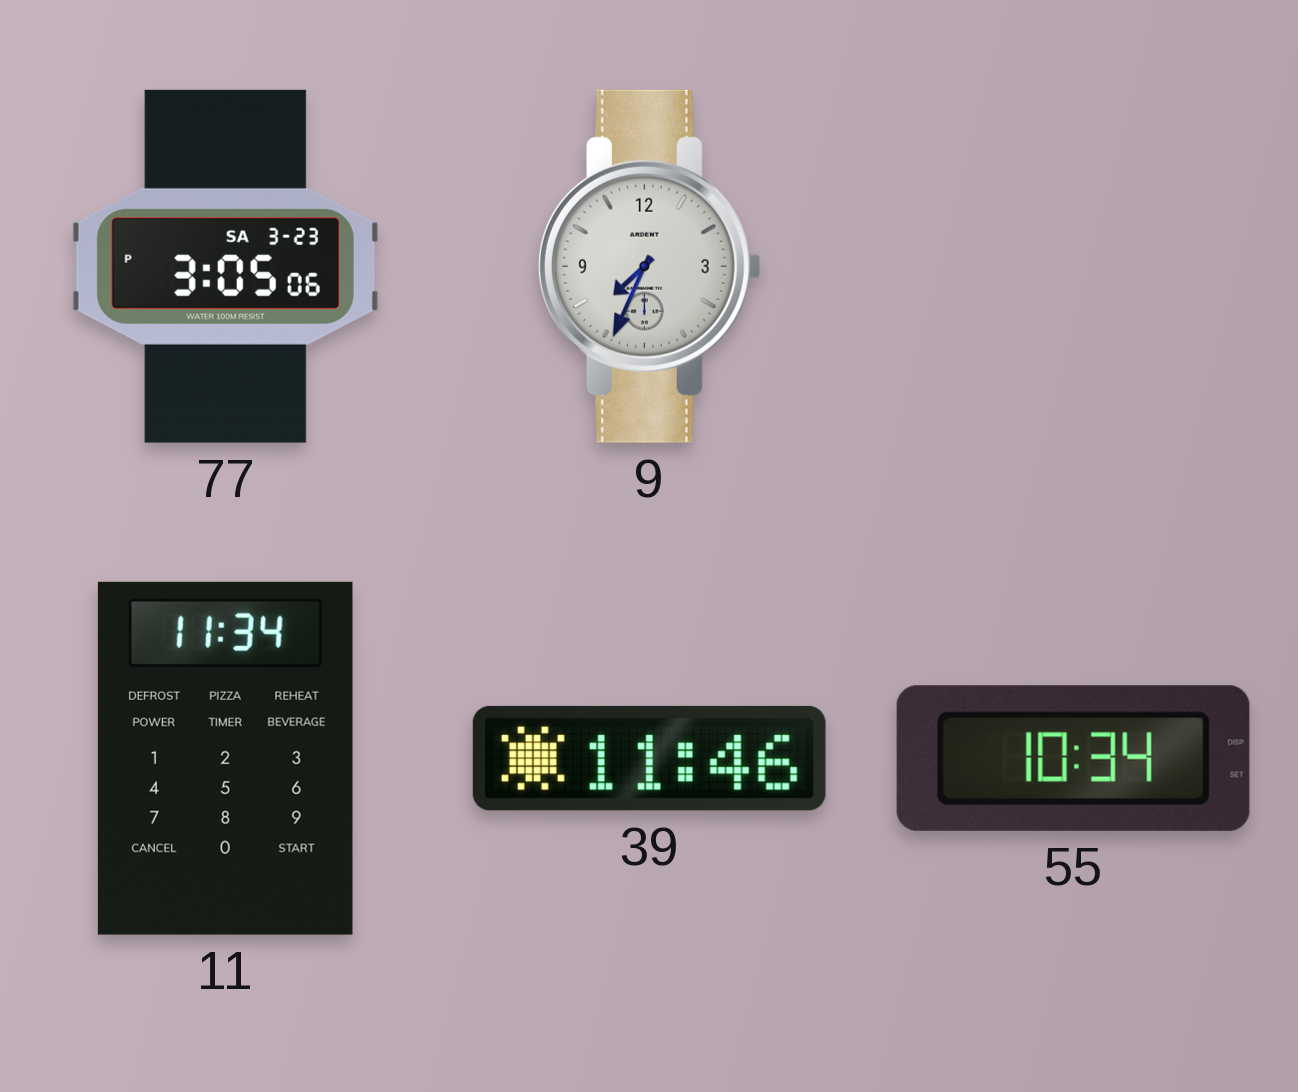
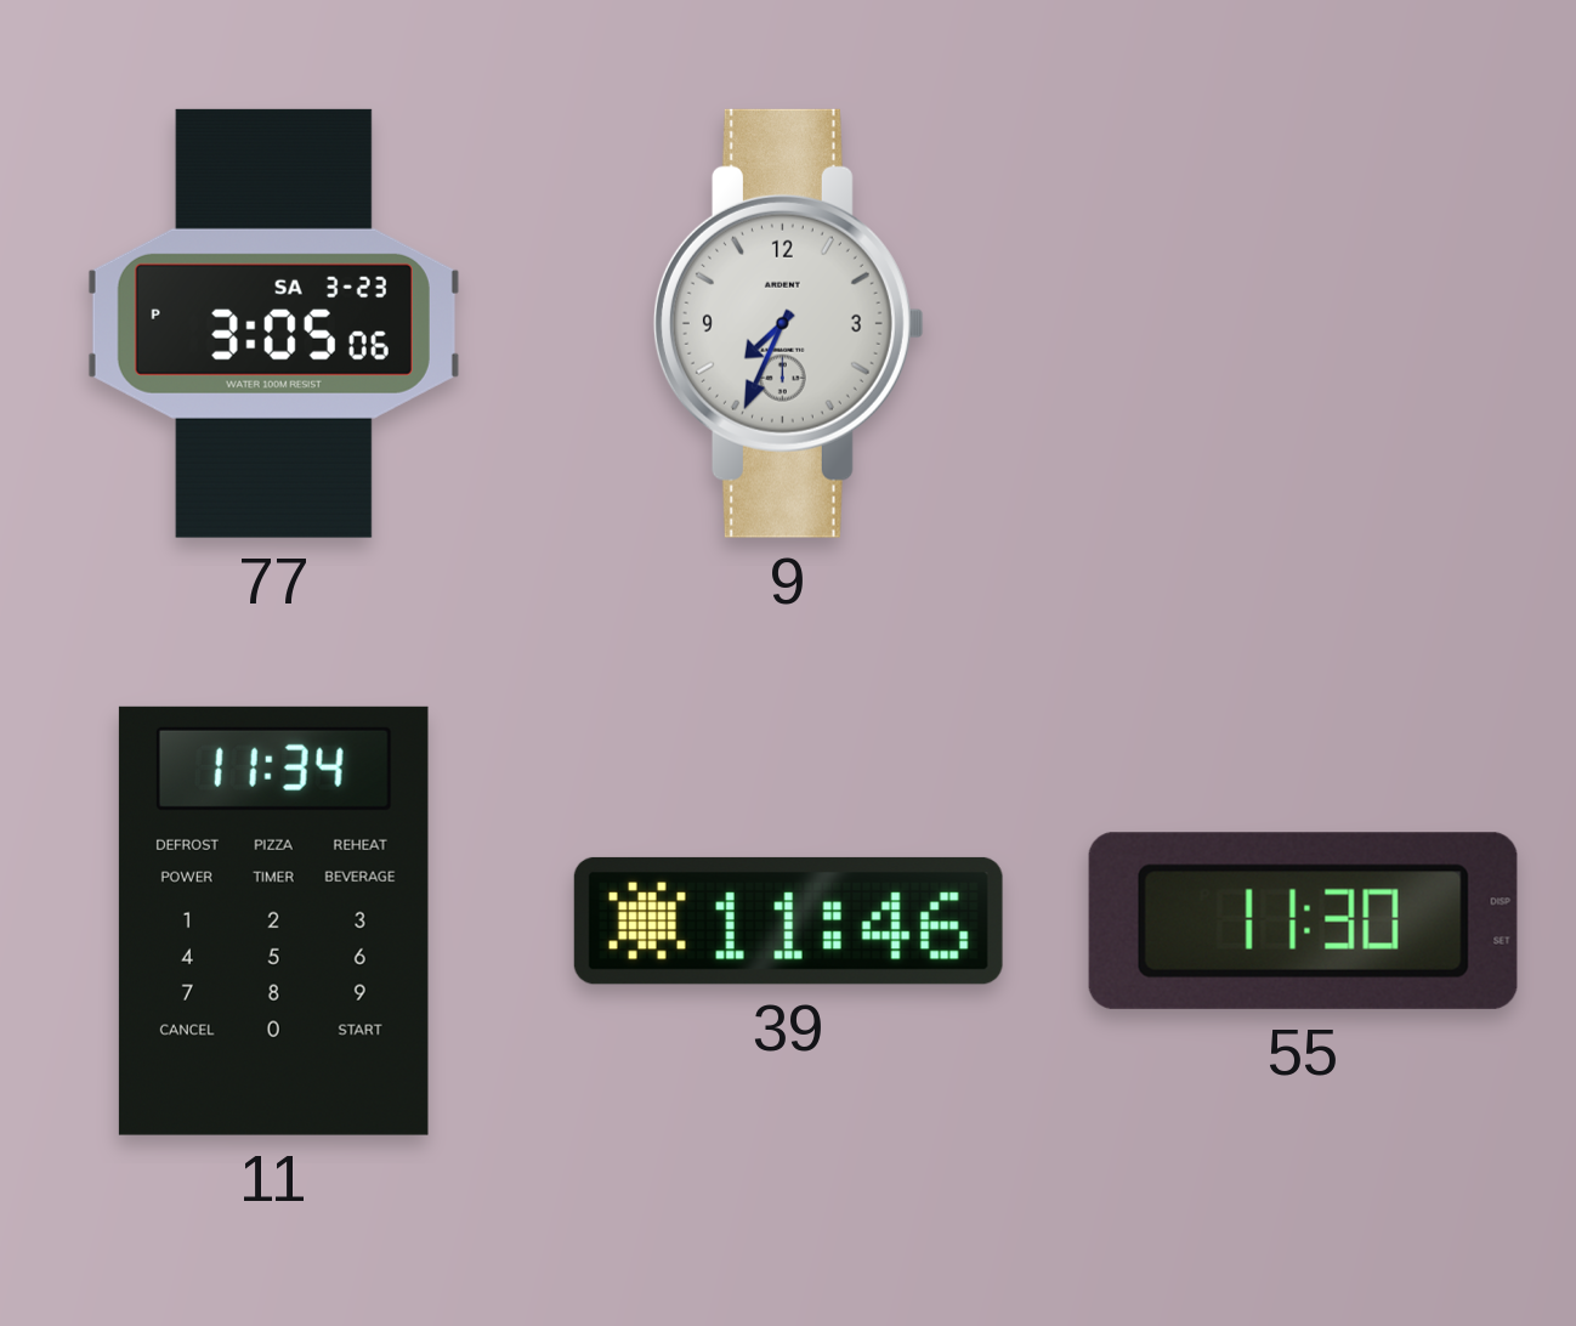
55: 10:34 -> 11:30
